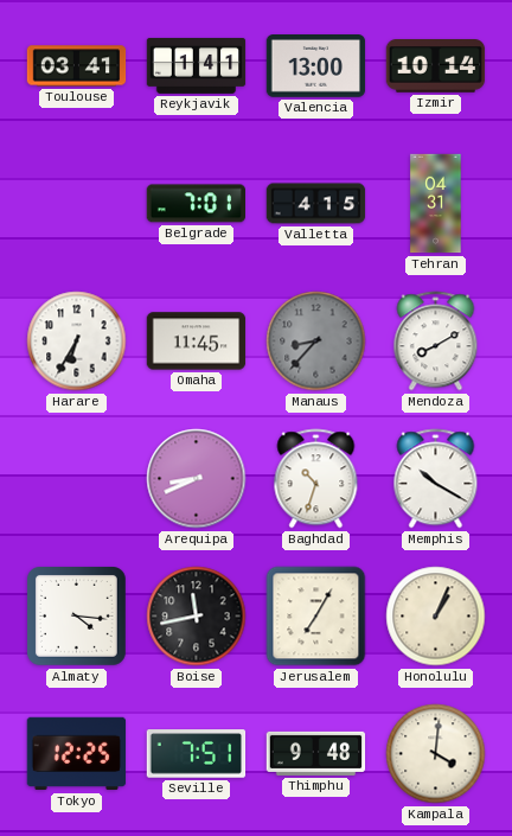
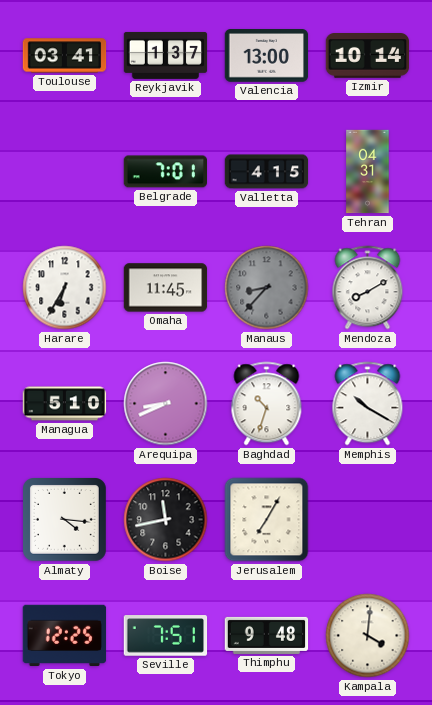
Reykjavik: 1:41 -> 1:37
Managua: none -> 5:10
Honolulu: 1:04 -> none
